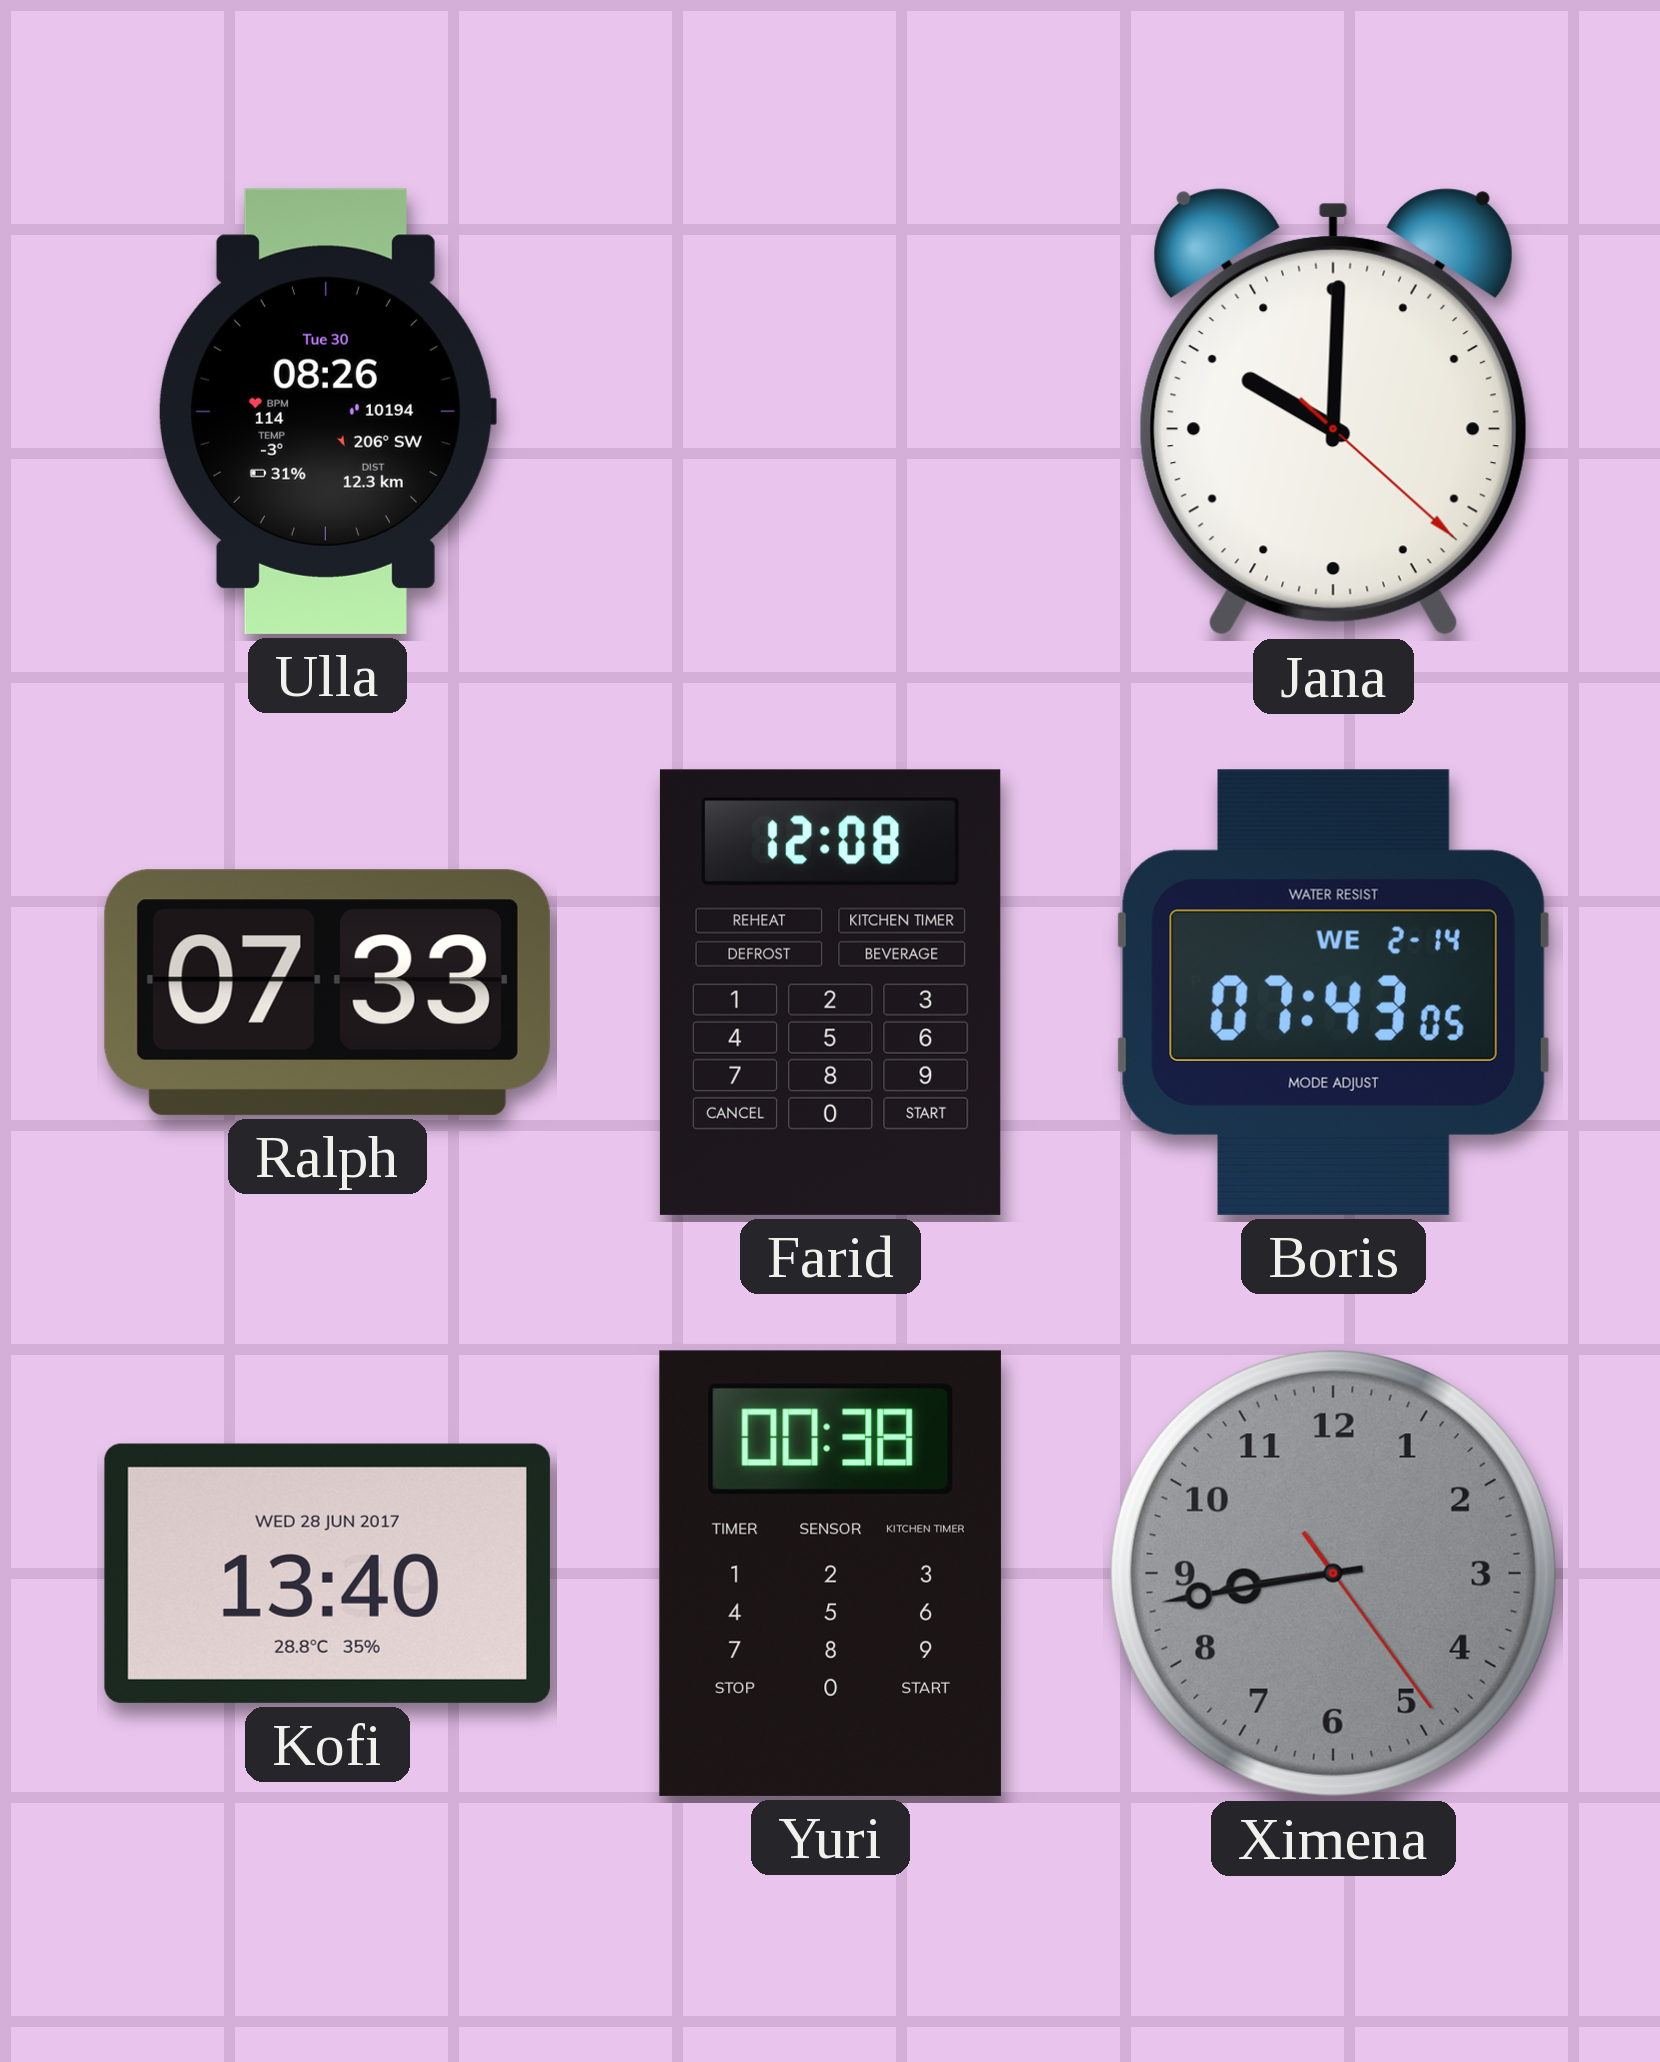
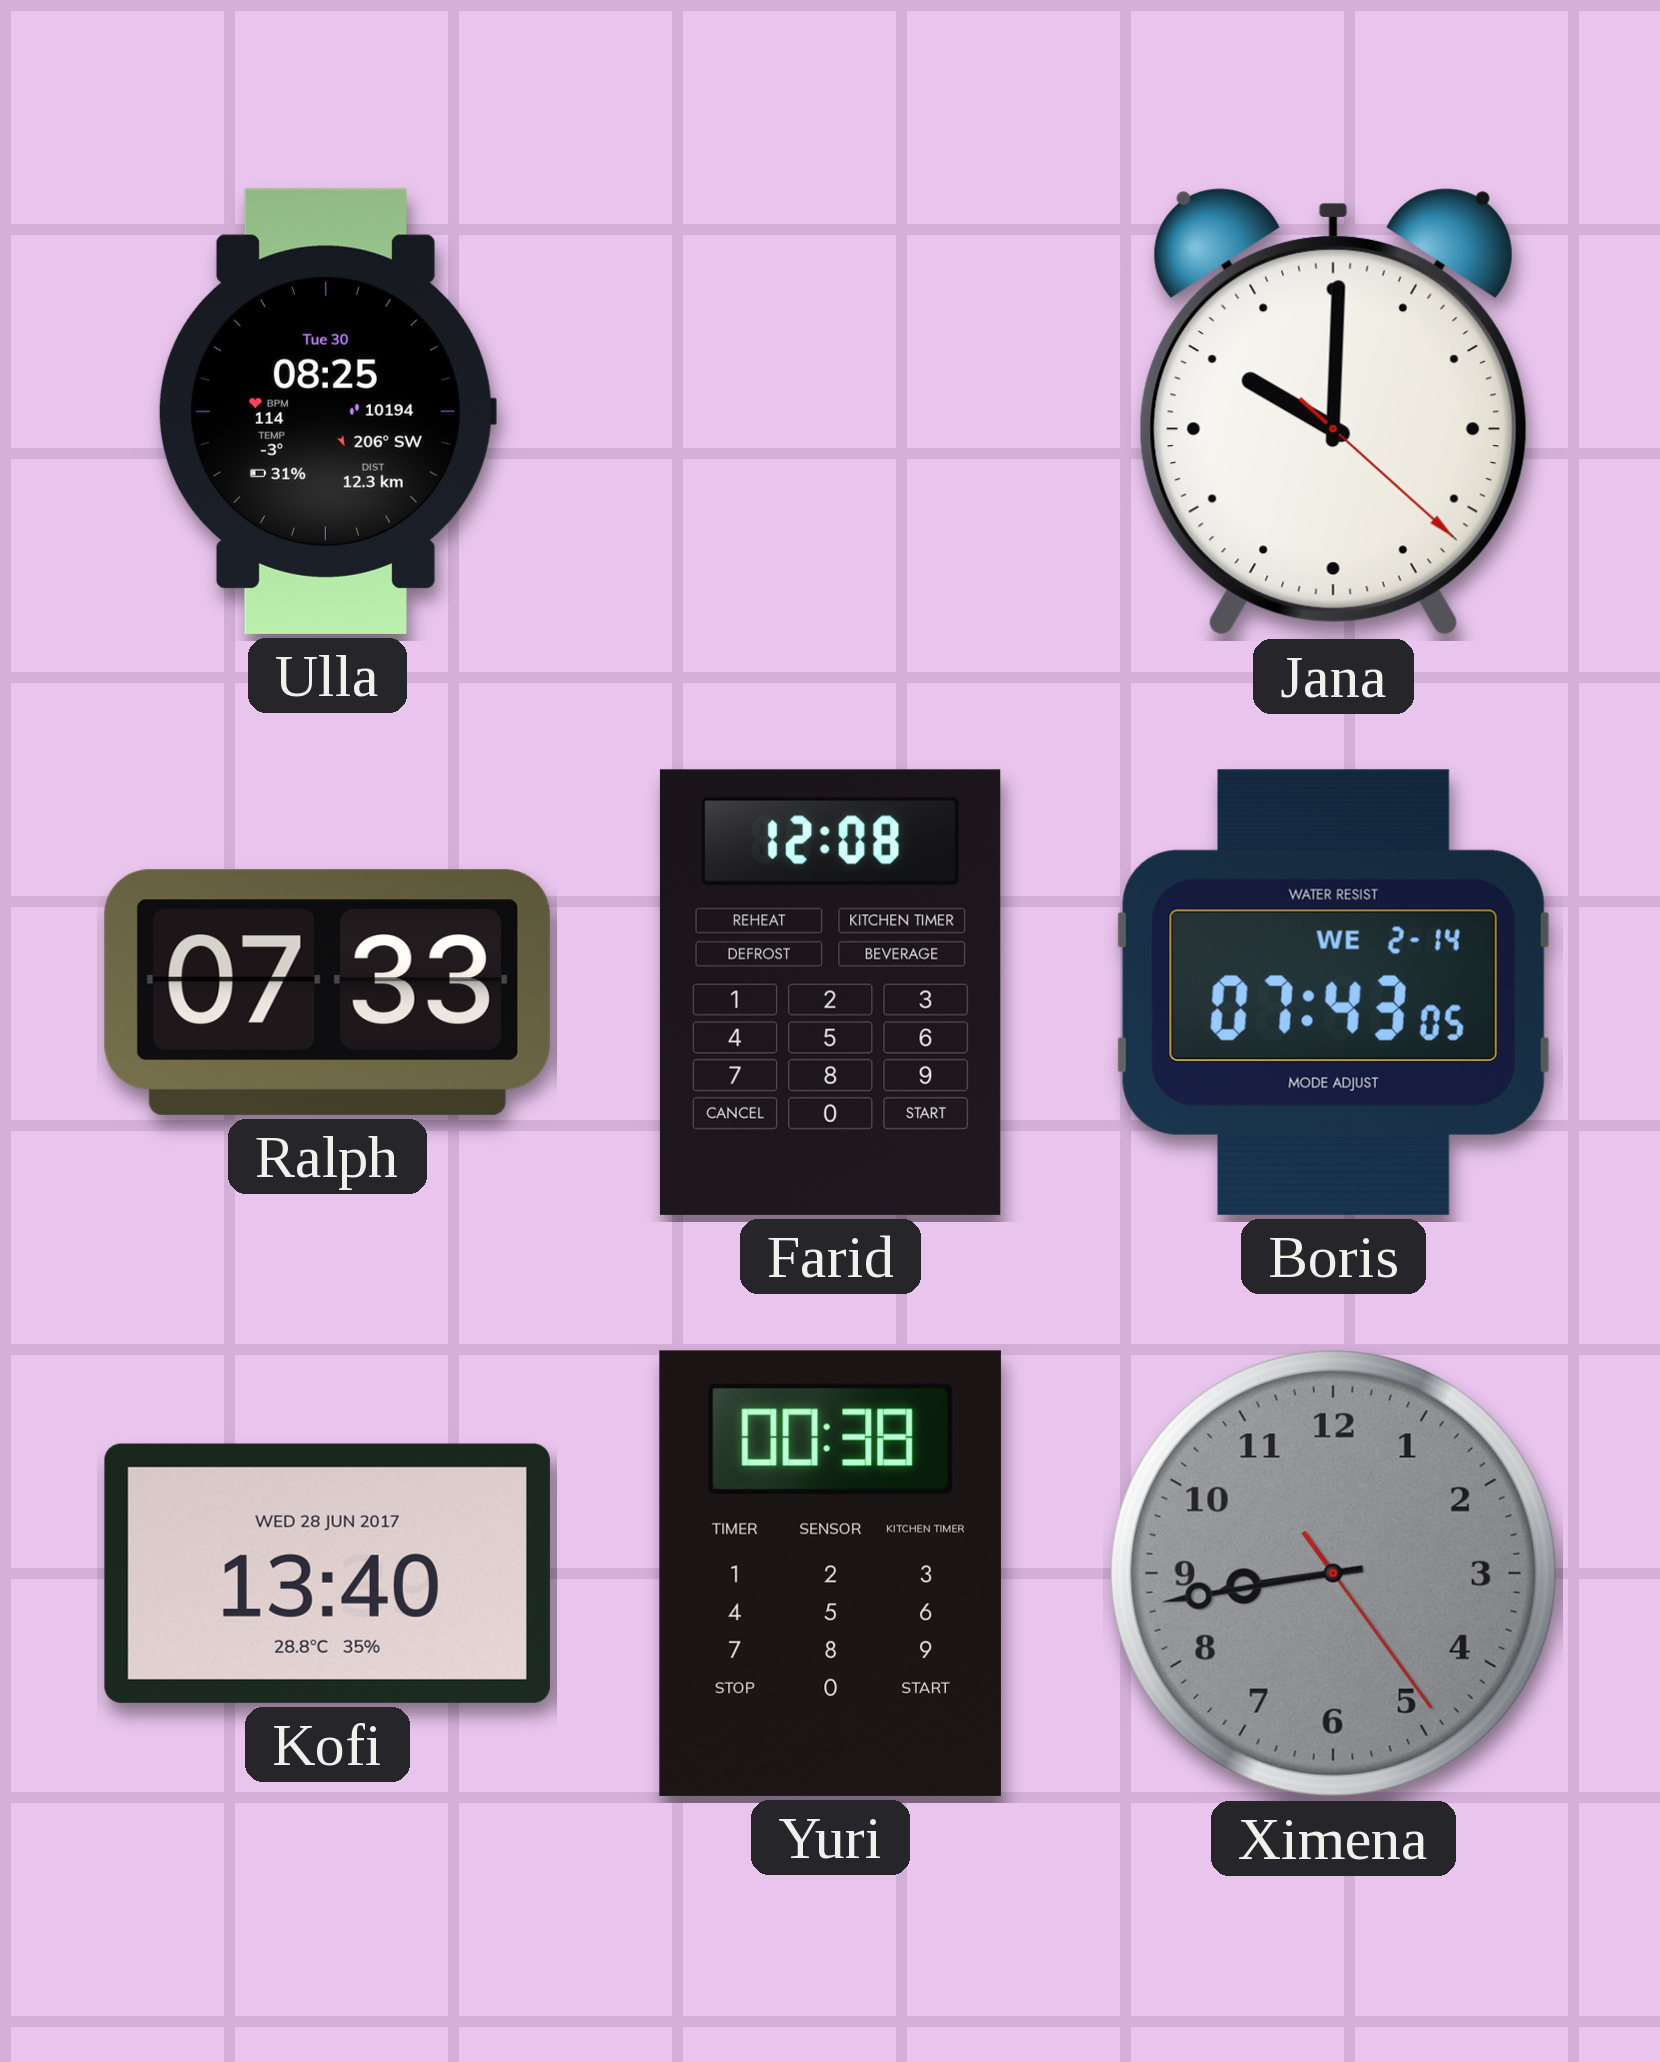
Ulla: 08:26 -> 08:25
